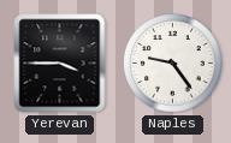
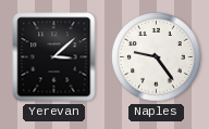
Yerevan: 3:45 -> 3:08
